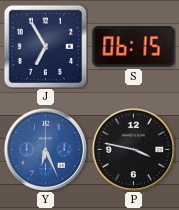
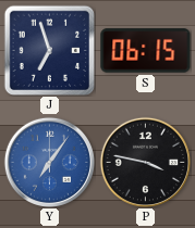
J: 6:55 -> 6:57
Y: 6:26 -> 7:06
